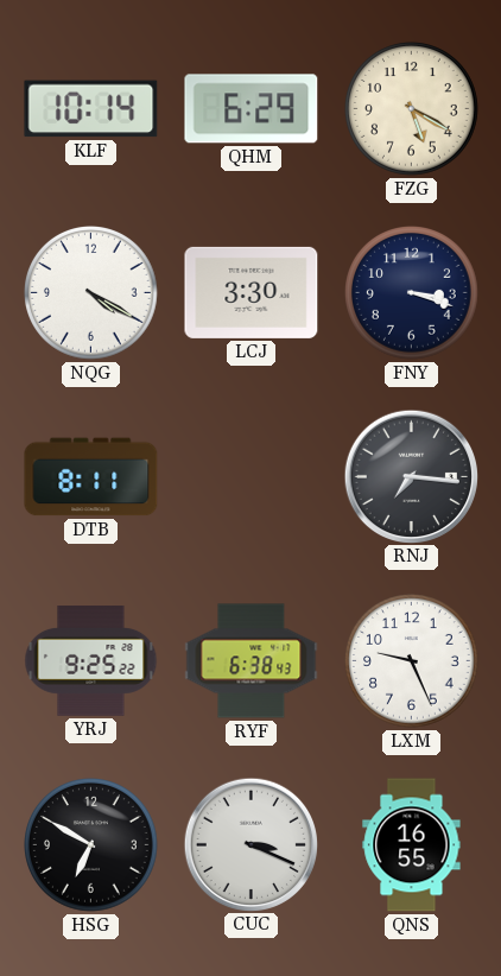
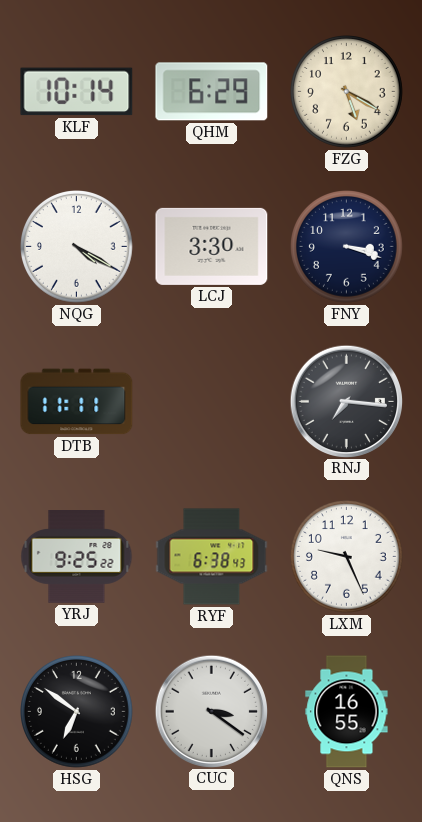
DTB: 8:11 -> 11:11
HSG: 6:50 -> 6:51
CUC: 3:19 -> 3:21
